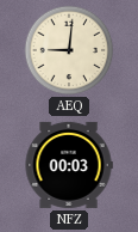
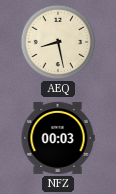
AEQ: 9:01 -> 8:28
